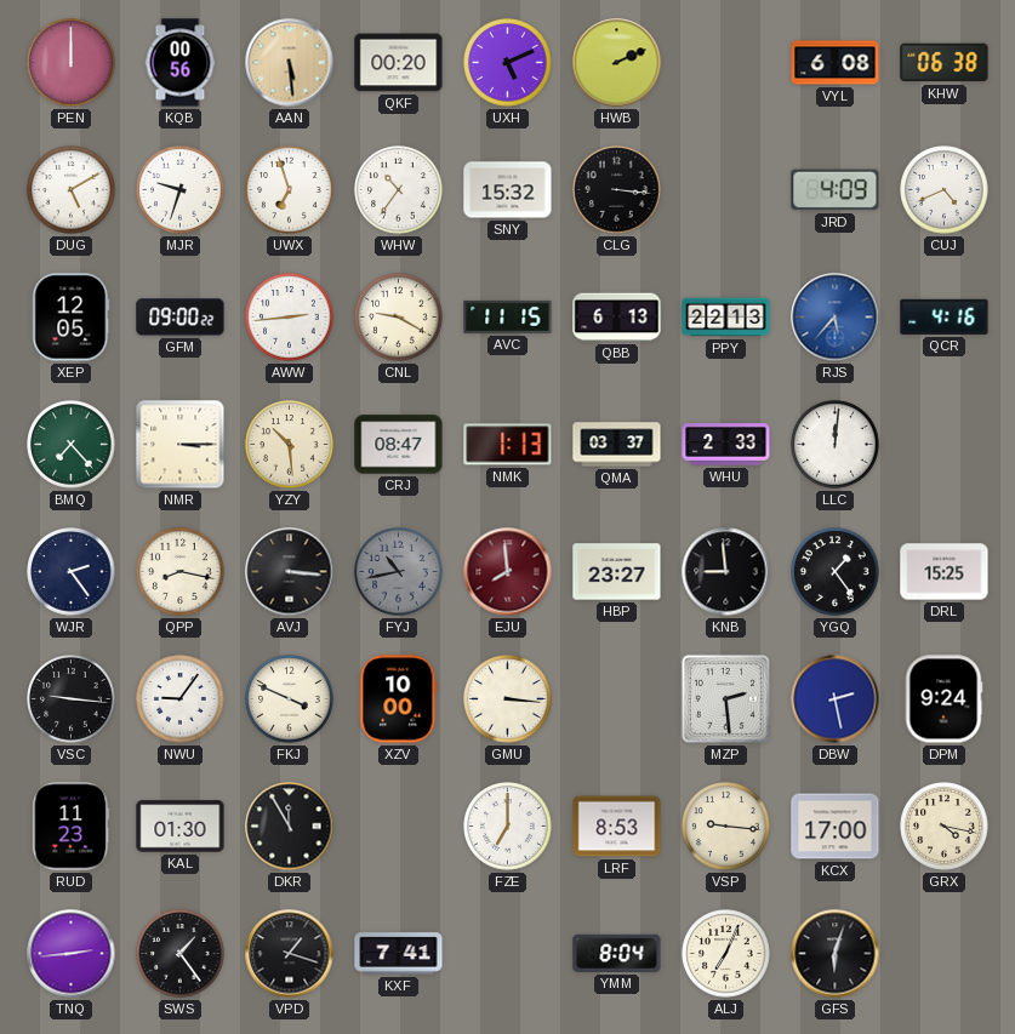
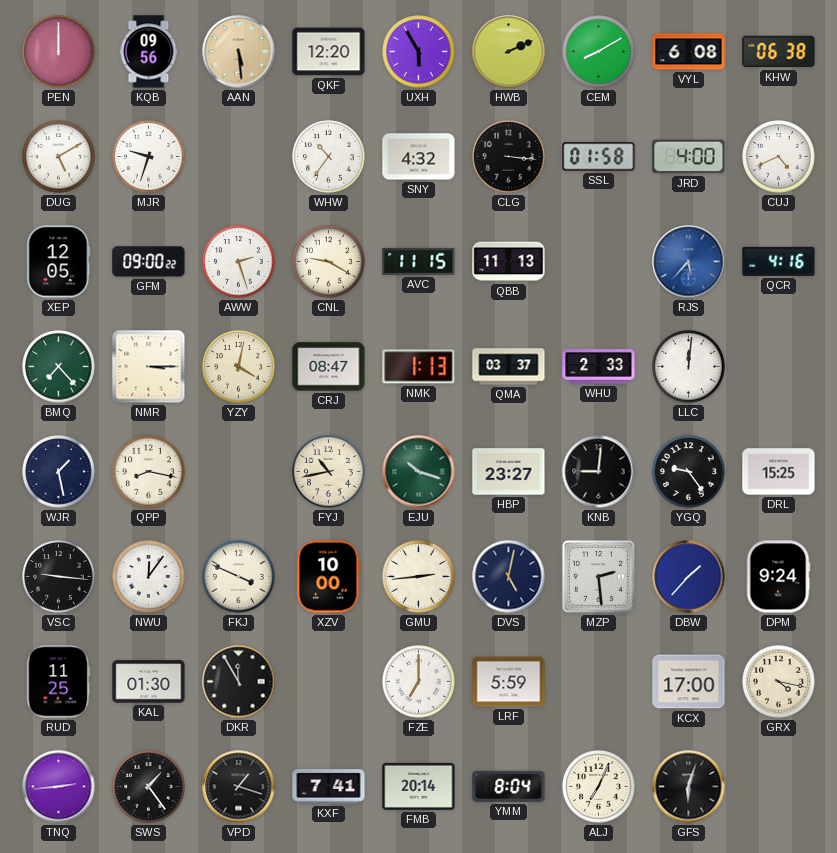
KQB: 00:56 -> 09:56
QKF: 00:20 -> 12:20
UXH: 5:11 -> 5:55
CEM: none -> 8:10
UWX: 6:57 -> none
SNY: 15:32 -> 4:32
SSL: none -> 01:58
JRD: 4:09 -> 4:00
AWW: 2:44 -> 2:27
QBB: 6:13 -> 11:13
PPY: 22:13 -> none
YZY: 10:29 -> 4:02
WJR: 2:24 -> 1:28
AVJ: 3:16 -> none
FYJ dial: grey -> cream
EJU: 7:59 -> 10:18
EJU dial: burgundy -> green
KNB: 8:59 -> 9:01
YGQ: 1:24 -> 9:24
NWU: 9:06 -> 12:06
GMU: 3:16 -> 2:44
DVS: none -> 5:02
DBW: 2:28 -> 1:37
RUD: 11:23 -> 11:25
LRF: 8:53 -> 5:59
VSP: 9:16 -> none
FMB: none -> 20:14
